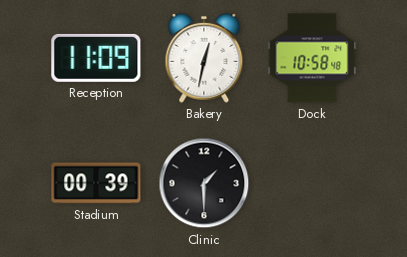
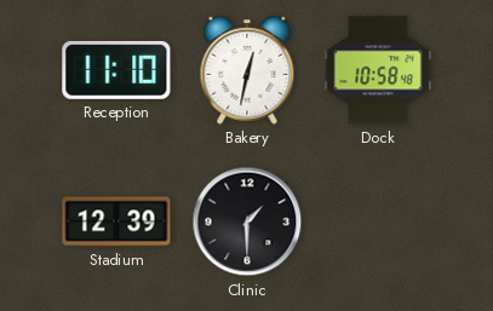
Reception: 11:09 -> 11:10
Stadium: 00:39 -> 12:39
